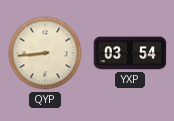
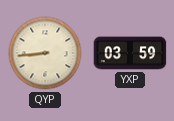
YXP: 03:54 -> 03:59
